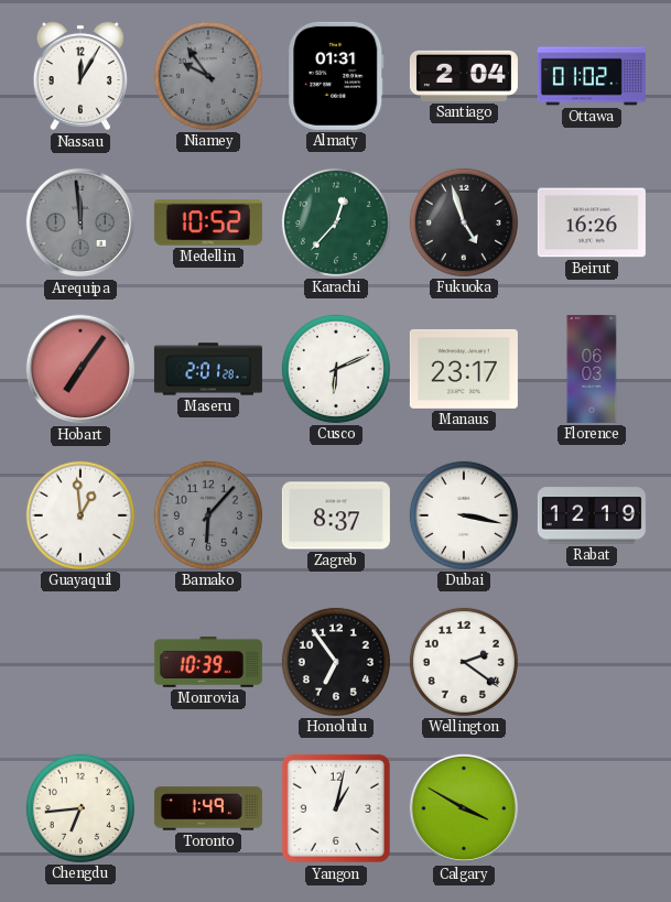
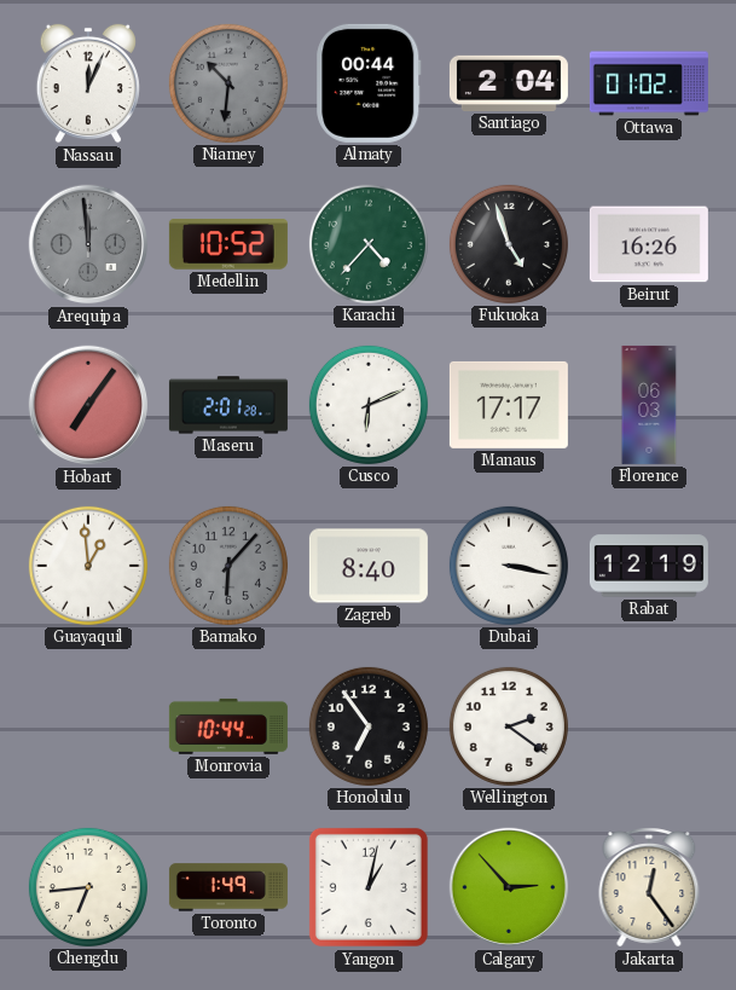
Nassau: 12:05 -> 12:04
Niamey: 9:54 -> 10:31
Almaty: 01:31 -> 00:44
Karachi: 12:37 -> 4:37
Manaus: 23:17 -> 17:17
Zagreb: 8:37 -> 8:40
Monrovia: 10:39 -> 10:44
Calgary: 3:50 -> 2:53
Jakarta: none -> 12:24
